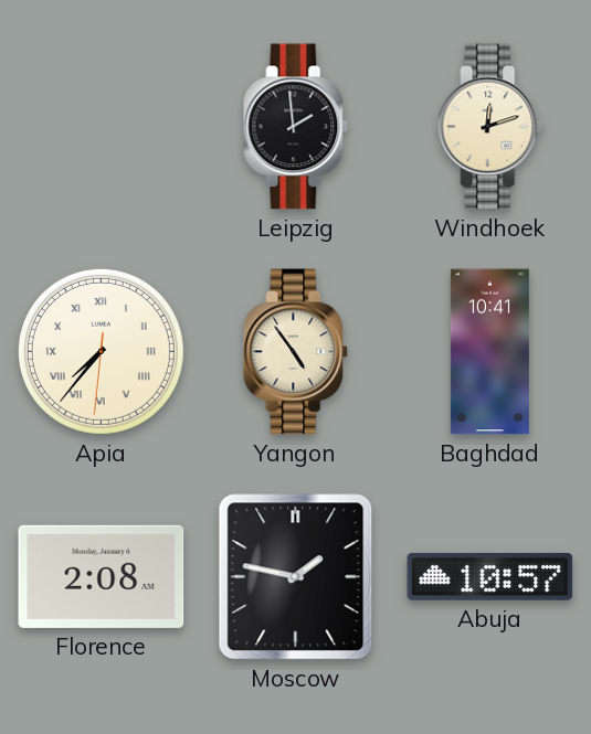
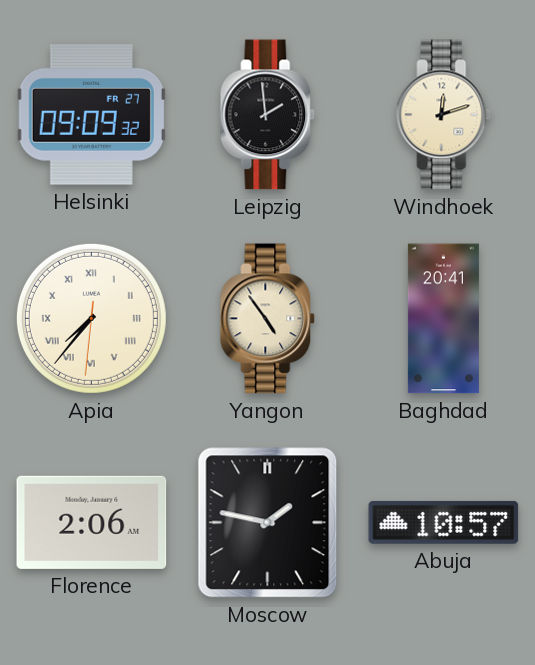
Helsinki: none -> 09:09
Baghdad: 10:41 -> 20:41
Florence: 2:08 -> 2:06
